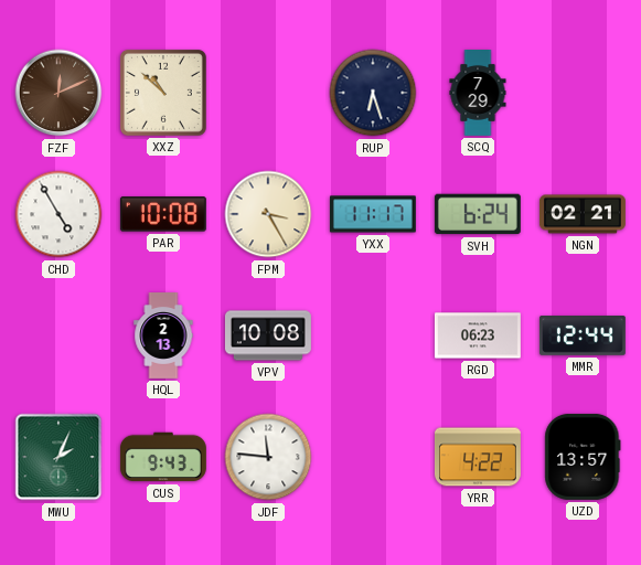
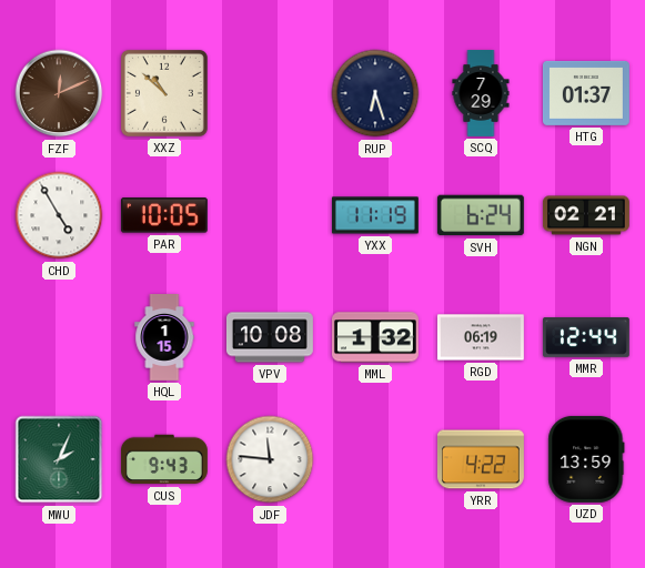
HTG: none -> 01:37
PAR: 10:08 -> 10:05
FPM: 3:25 -> none
YXX: 11:17 -> 11:19
HQL: 2:13 -> 1:15
MML: none -> 1:32
RGD: 06:23 -> 06:19
UZD: 13:57 -> 13:59
